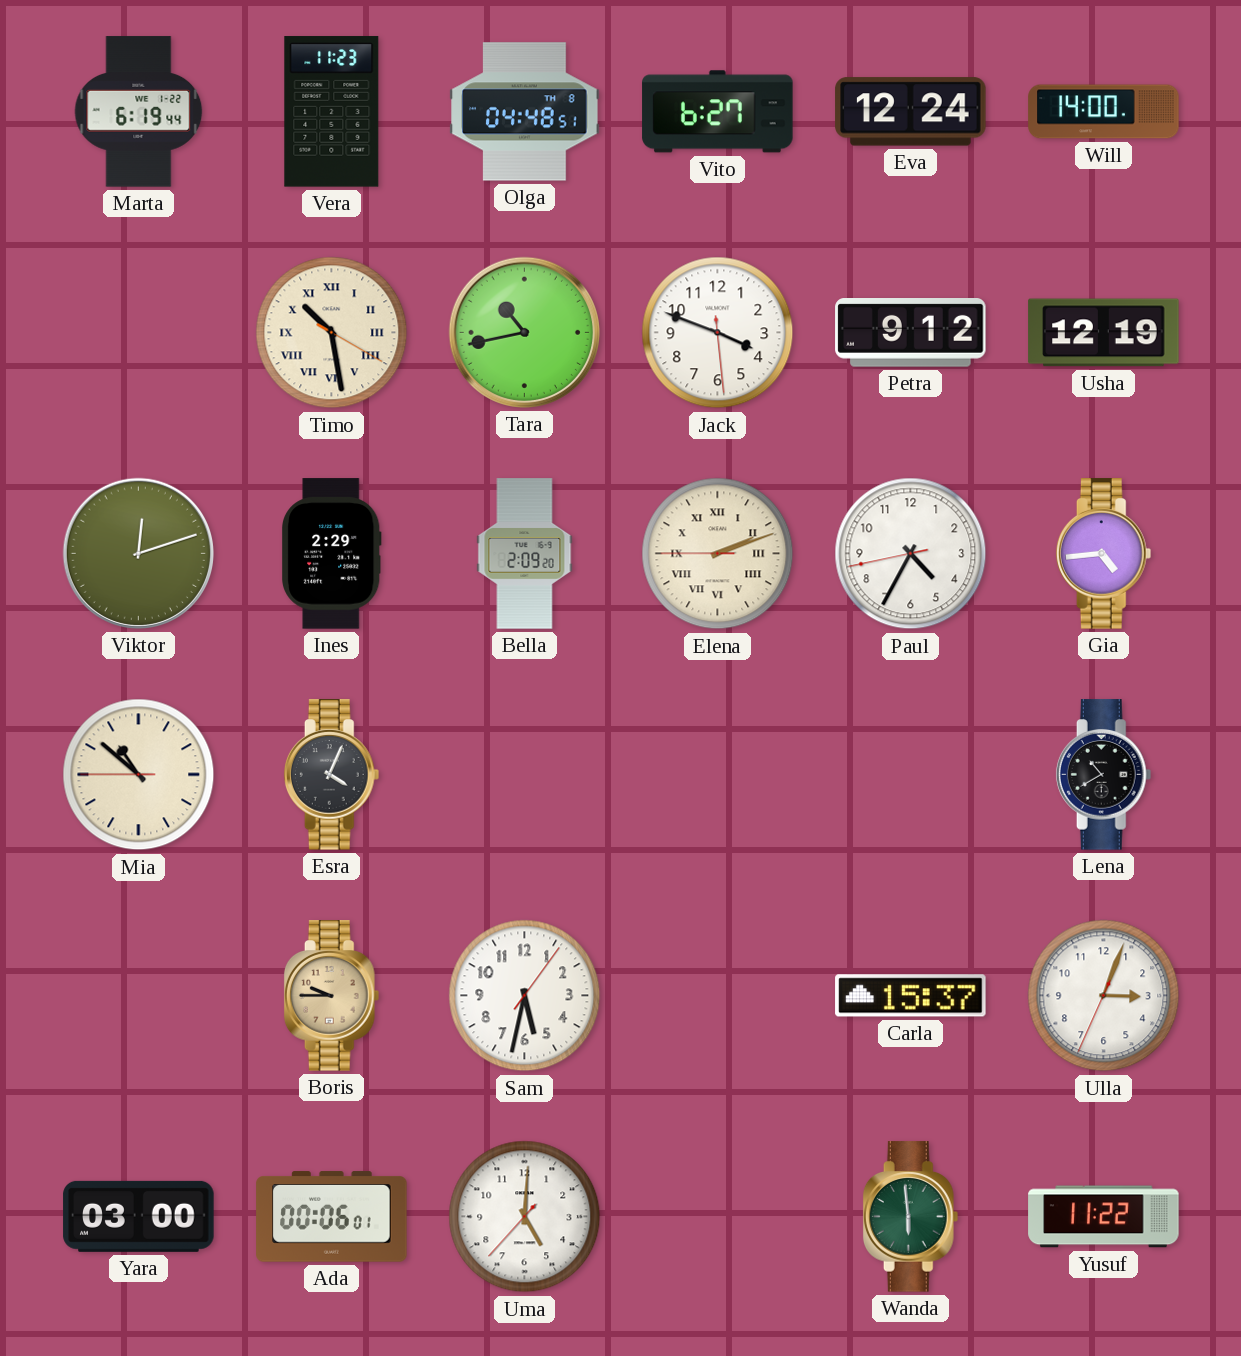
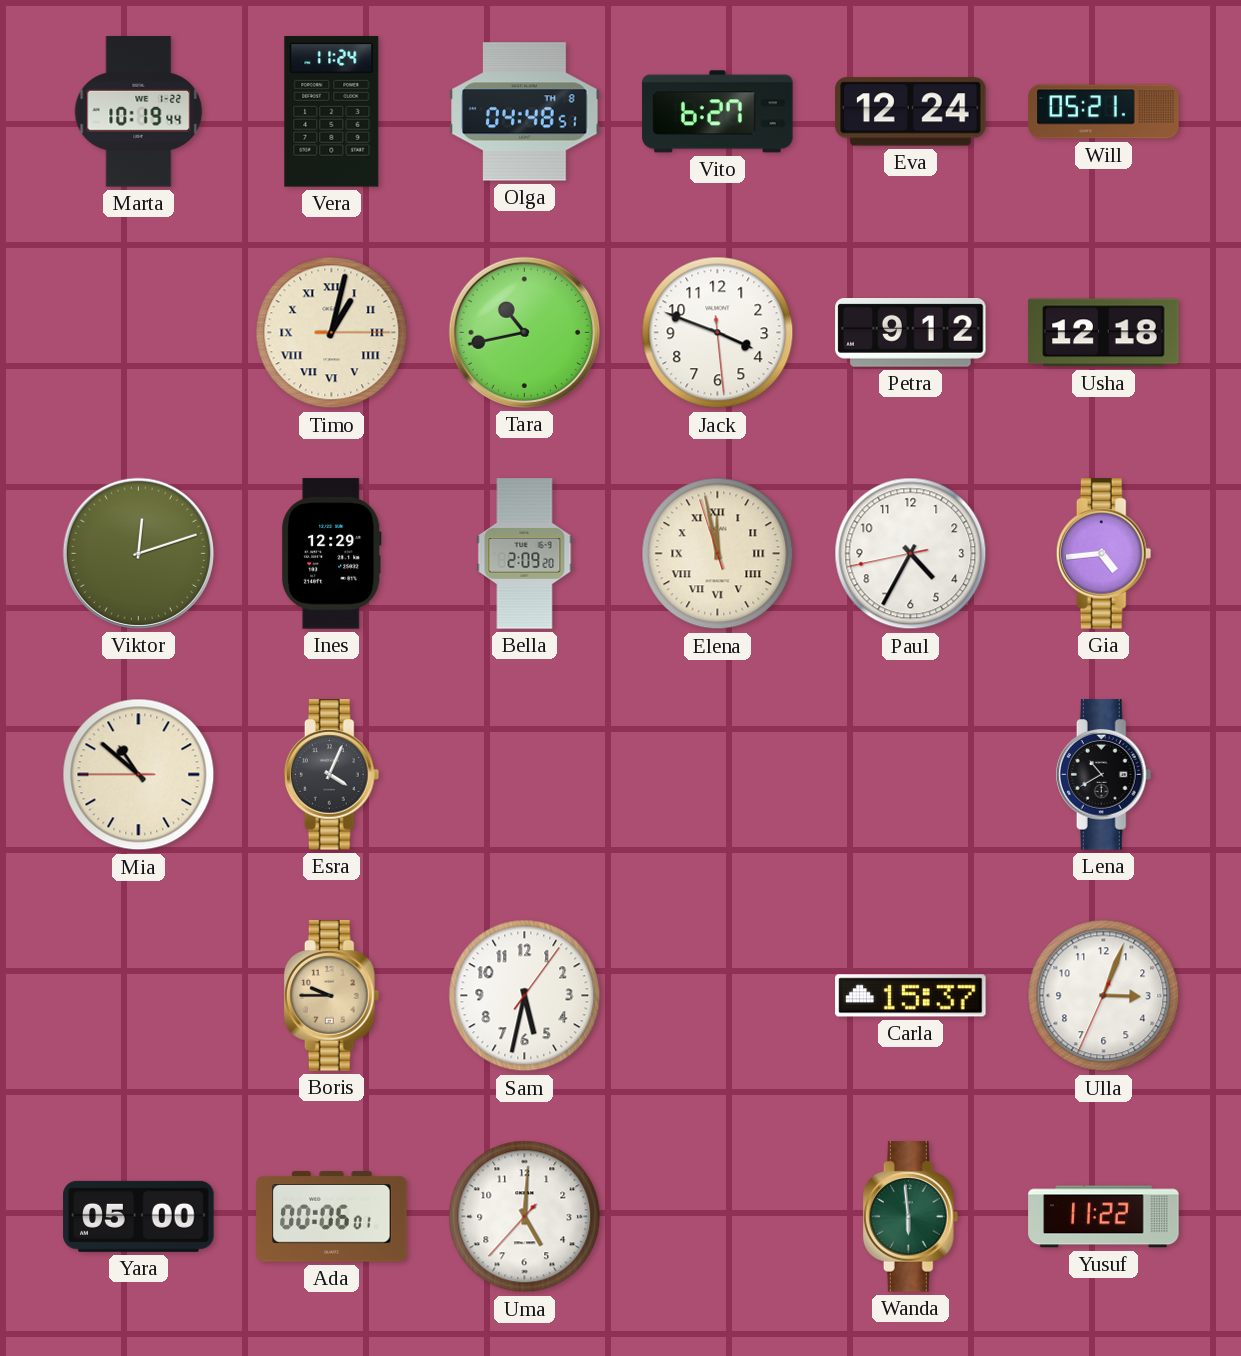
Marta: 6:19 -> 10:19
Vera: 11:23 -> 11:24
Will: 14:00 -> 05:21
Timo: 10:28 -> 1:02
Usha: 12:19 -> 12:18
Ines: 2:29 -> 12:29
Elena: 2:11 -> 11:57
Yara: 03:00 -> 05:00
